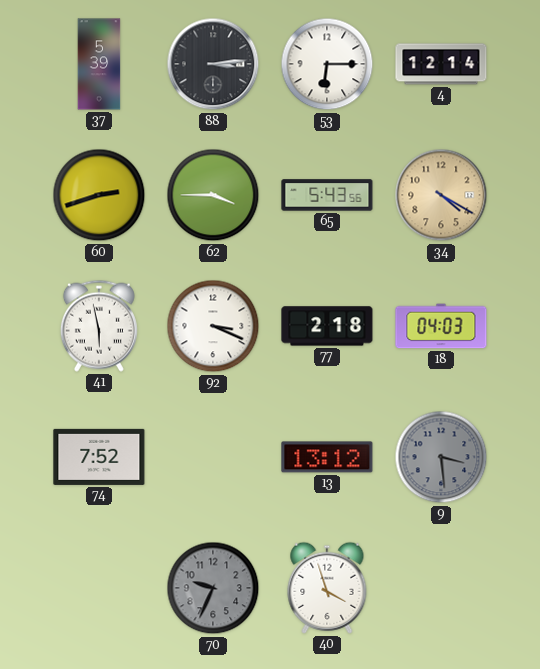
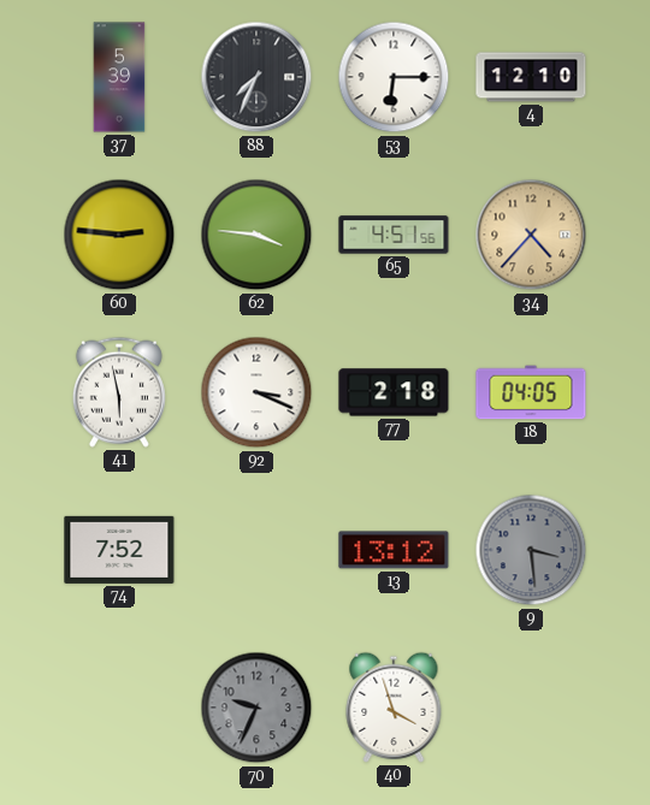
88: 3:14 -> 7:34
4: 12:14 -> 12:10
60: 2:42 -> 2:46
62: 3:45 -> 3:46
65: 5:43 -> 4:51
34: 4:20 -> 4:37
18: 04:03 -> 04:05
